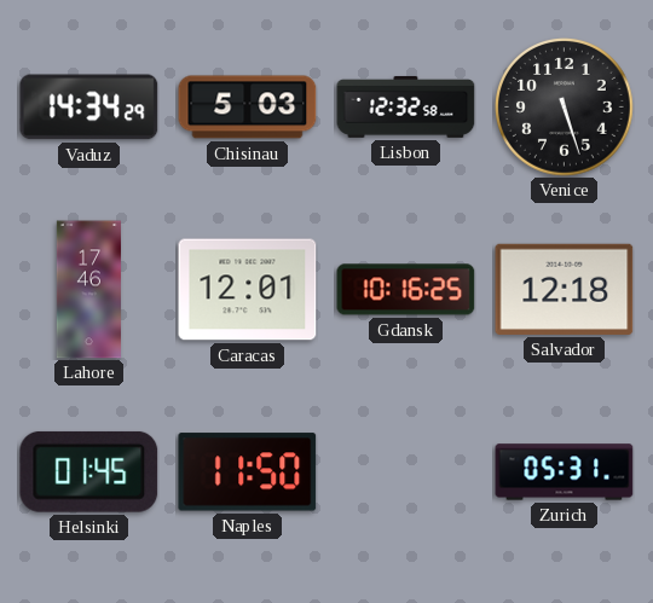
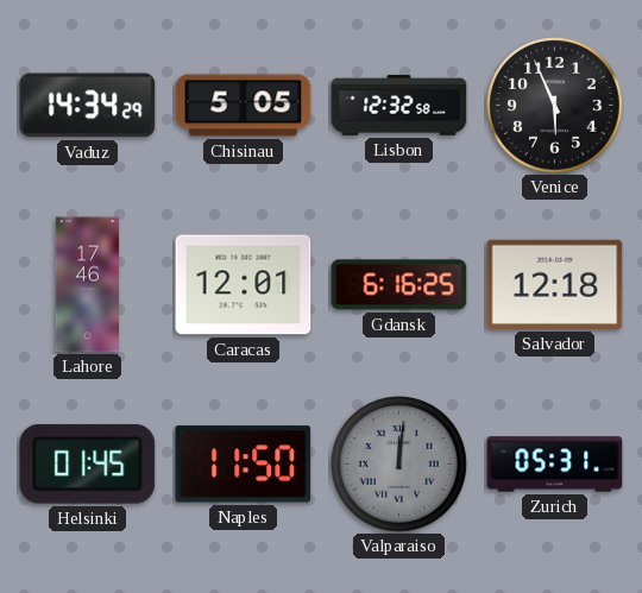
Chisinau: 5:03 -> 5:05
Venice: 5:27 -> 5:56
Gdansk: 10:16 -> 6:16
Valparaiso: none -> 12:01
